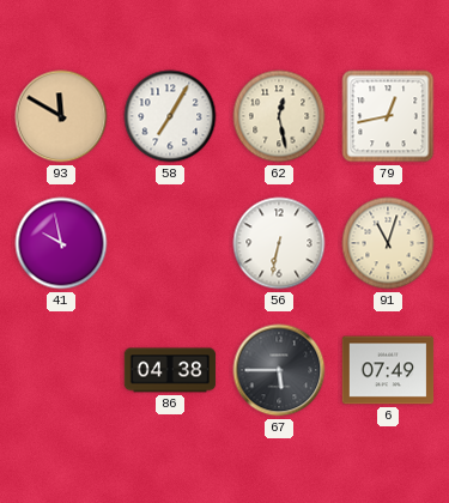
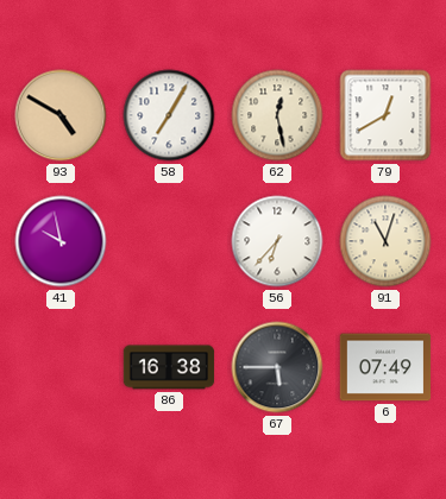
93: 11:50 -> 4:50
79: 12:43 -> 12:40
56: 6:32 -> 6:37
86: 04:38 -> 16:38
